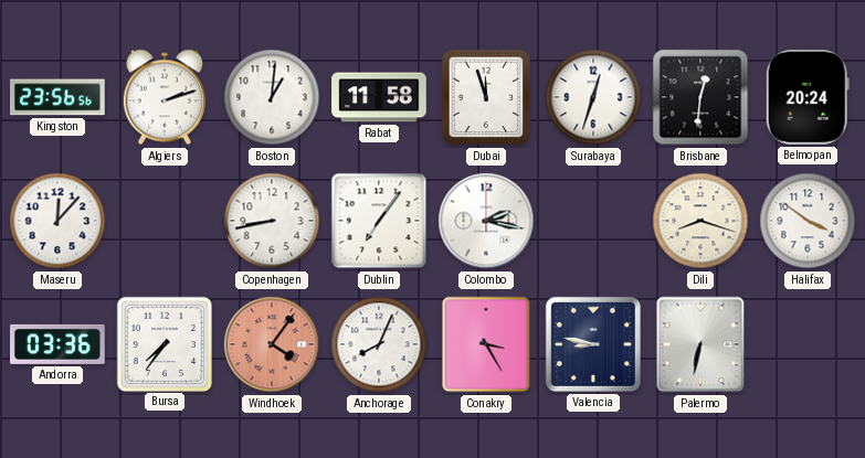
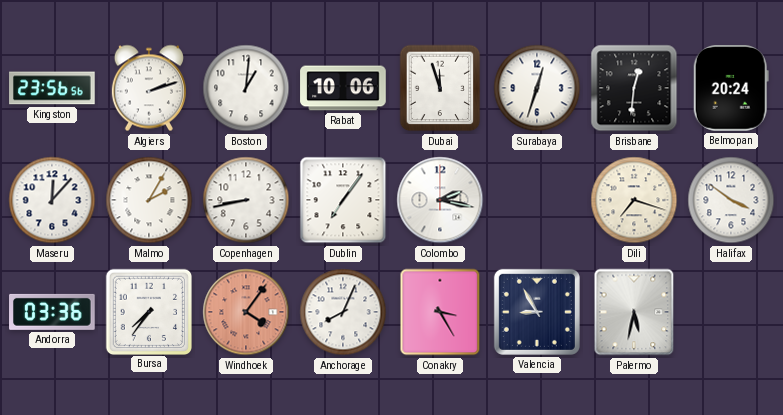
Rabat: 11:58 -> 10:06
Malmo: none -> 2:05
Dili: 8:18 -> 7:18
Valencia: 8:47 -> 8:55
Palermo: 6:32 -> 5:32
